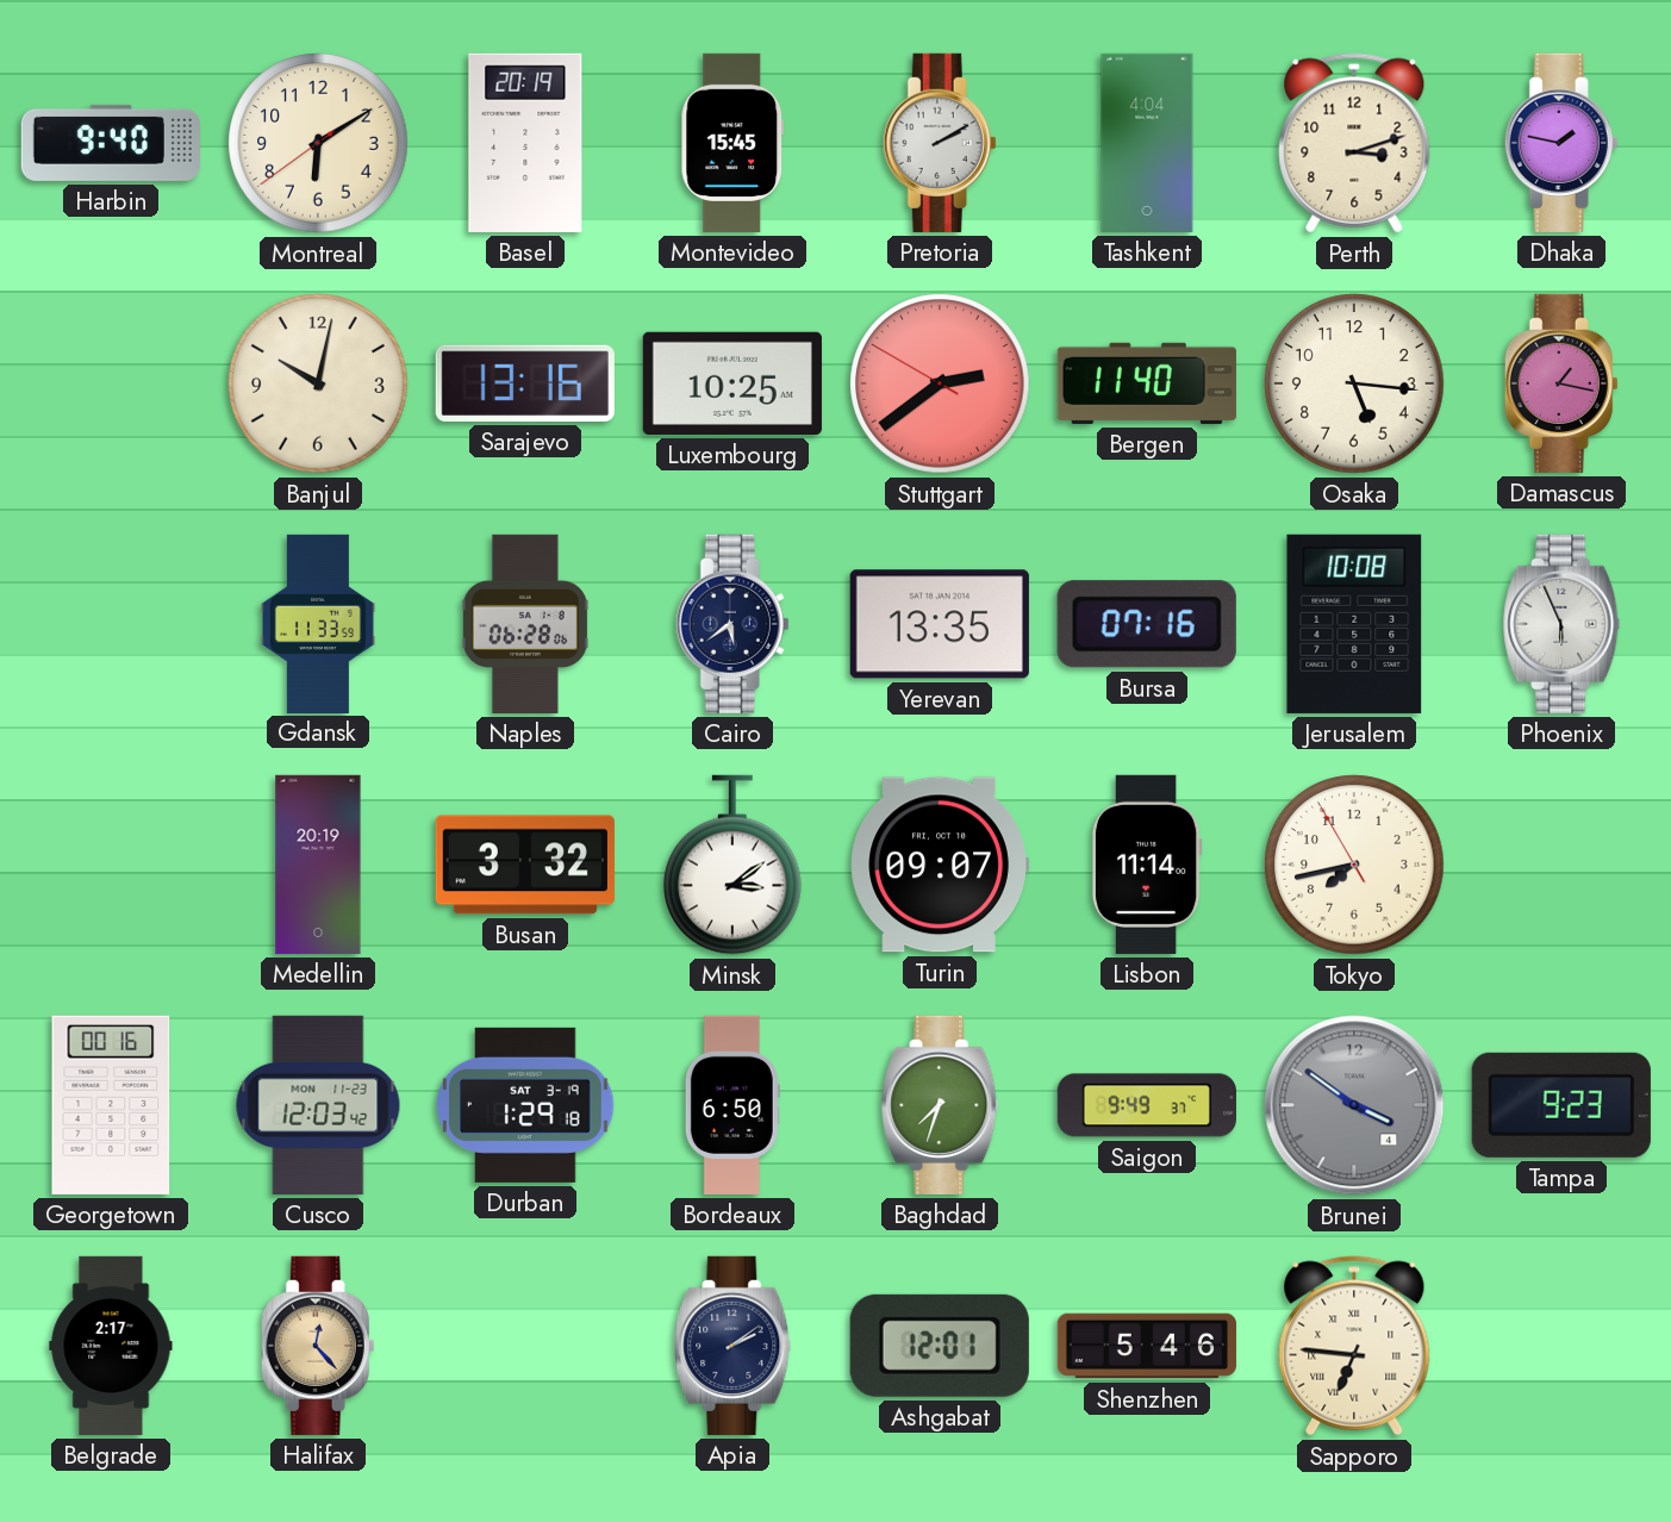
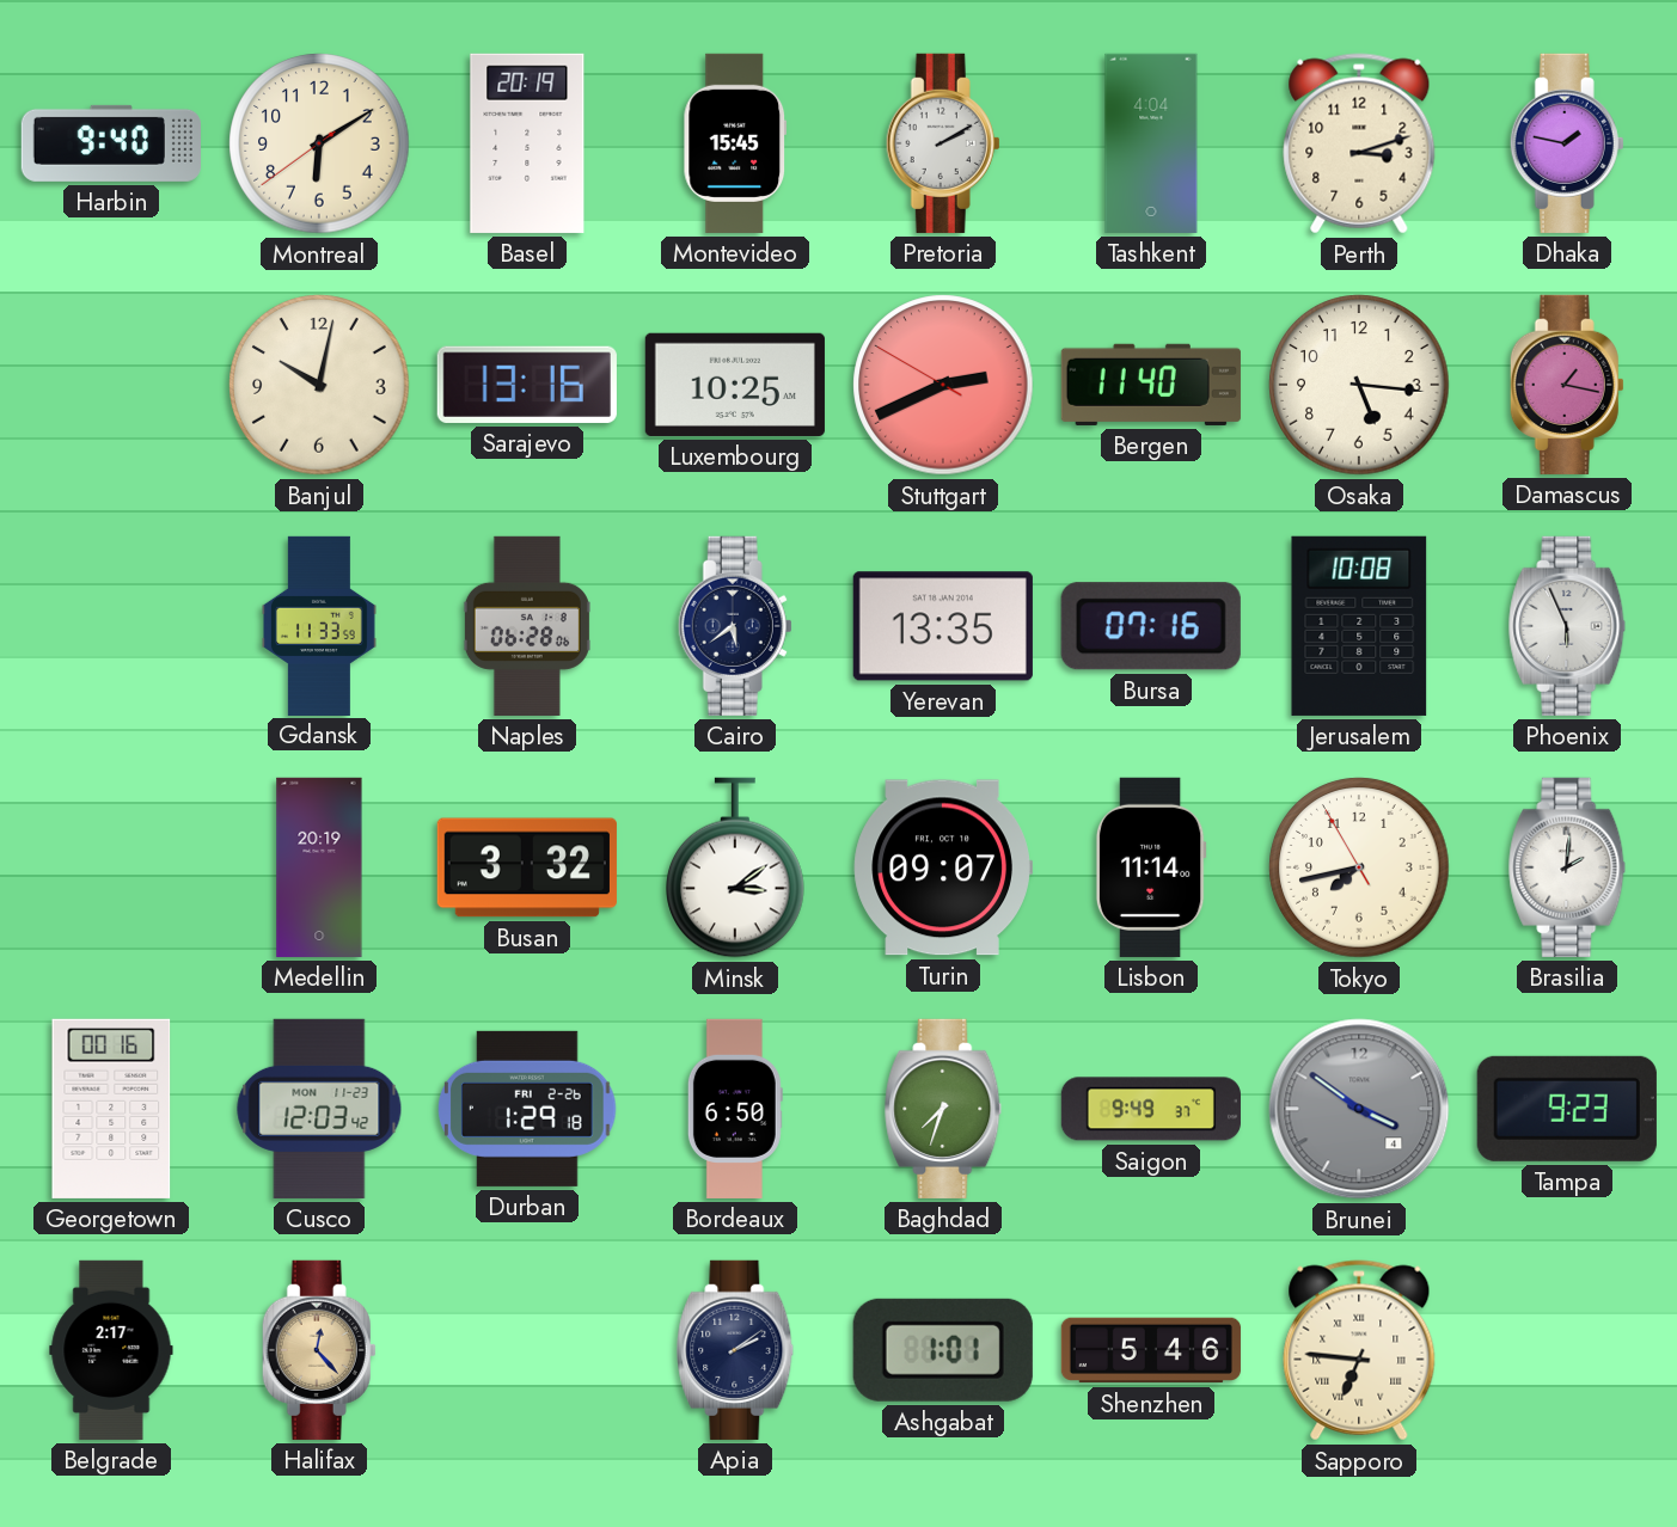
Stuttgart: 2:38 -> 2:40
Brasilia: none -> 2:01
Durban date: SAT 3-19 -> FRI 2-26
Ashgabat: 12:01 -> 1:01
